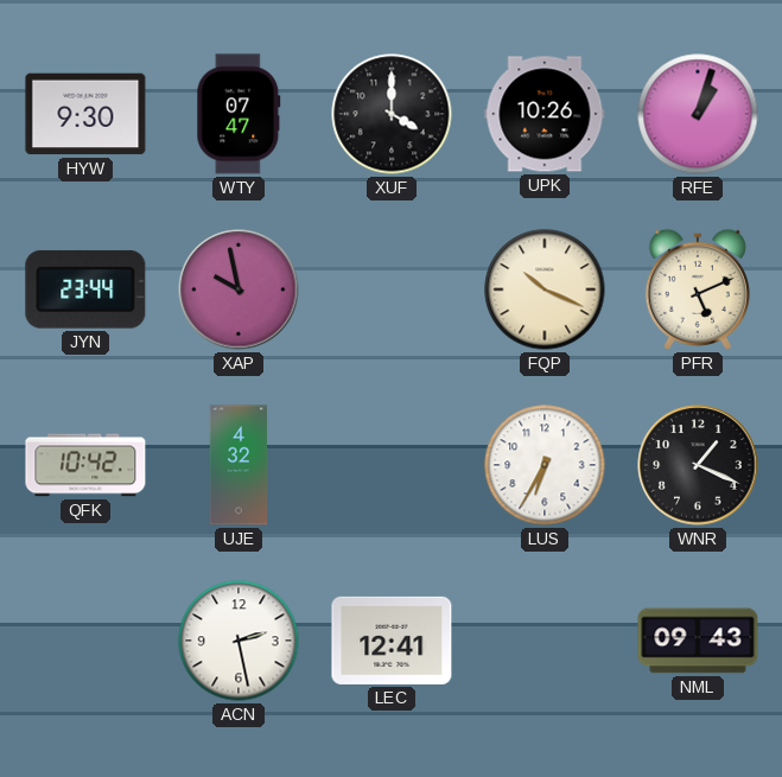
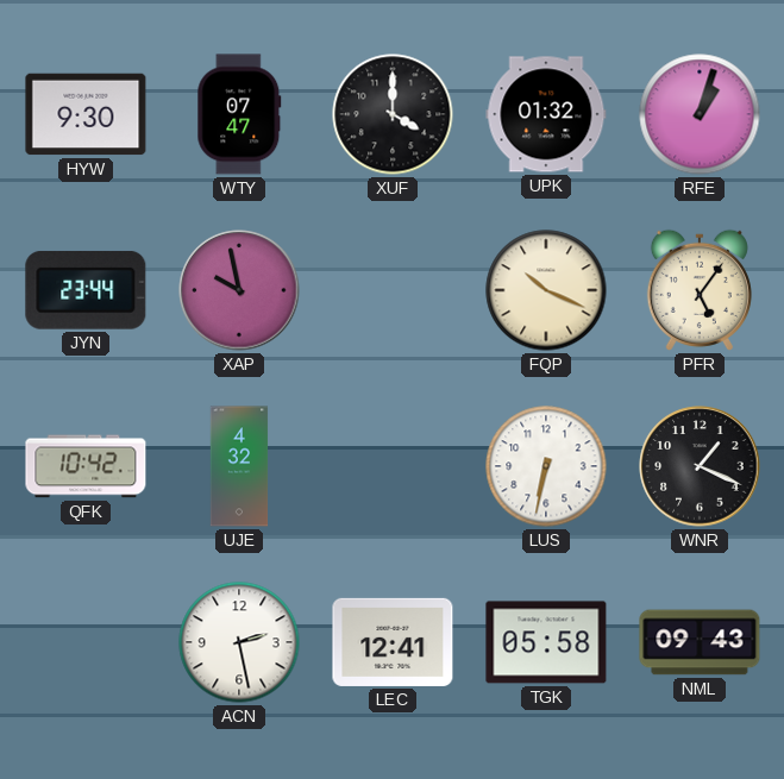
UPK: 10:26 -> 01:32
PFR: 5:11 -> 5:06
LUS: 6:35 -> 6:32
TGK: none -> 05:58
